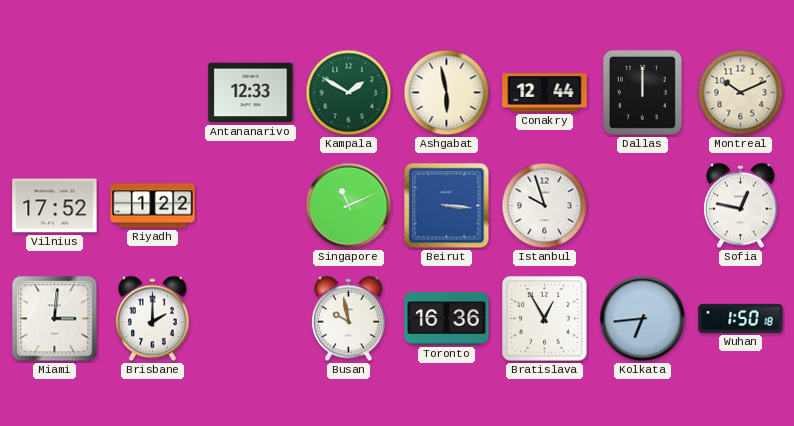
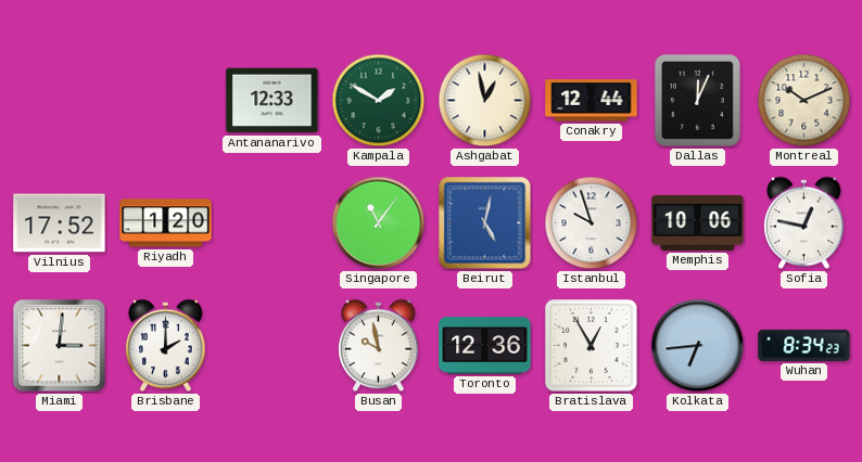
Ashgabat: 5:58 -> 12:58
Dallas: 12:00 -> 12:04
Riyadh: 1:22 -> 1:20
Singapore: 11:11 -> 11:06
Beirut: 3:16 -> 5:02
Memphis: none -> 10:06
Toronto: 16:36 -> 12:36
Wuhan: 1:50 -> 8:34
